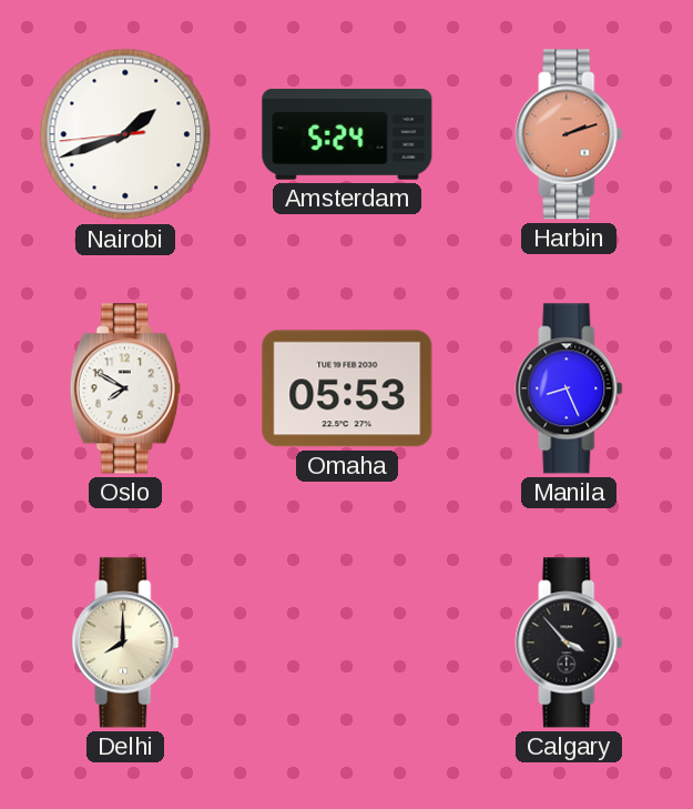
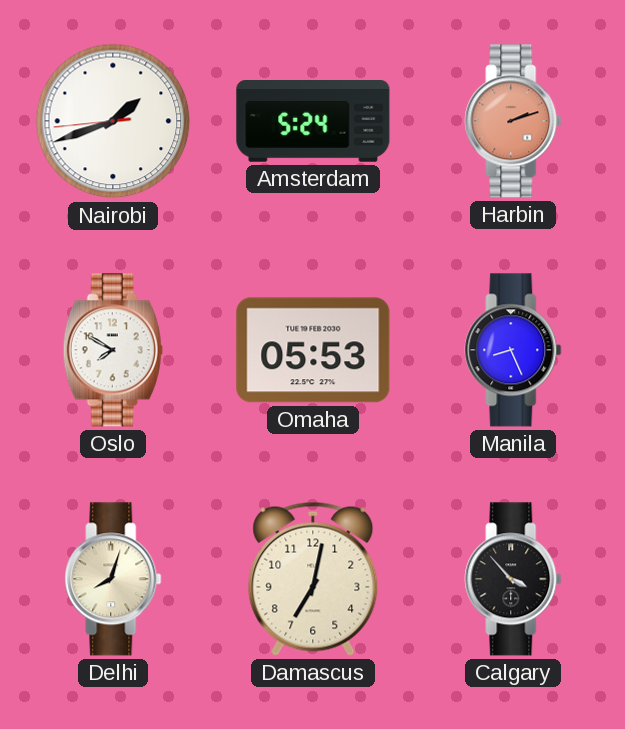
Delhi: 8:00 -> 8:03
Damascus: none -> 7:02
